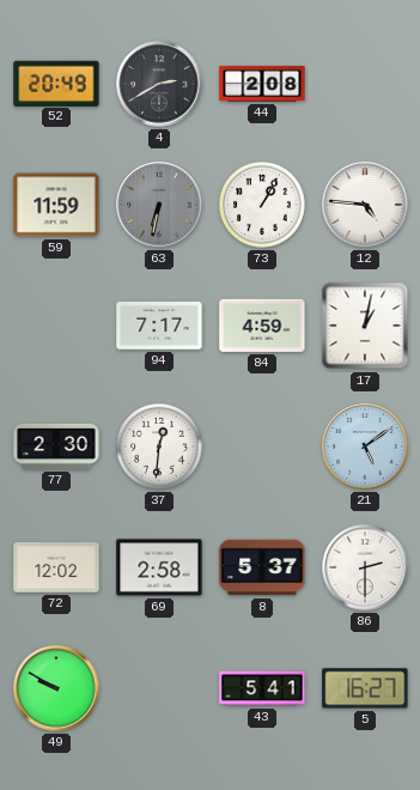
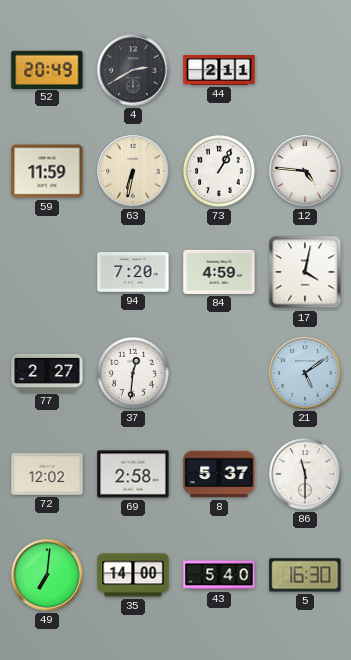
44: 2:08 -> 2:11
63 dial: grey -> cream
94: 7:17 -> 7:20
17: 1:02 -> 4:02
77: 2:30 -> 2:27
86: 2:30 -> 11:30
49: 9:50 -> 7:01
35: none -> 14:00
43: 5:41 -> 5:40
5: 16:27 -> 16:30
